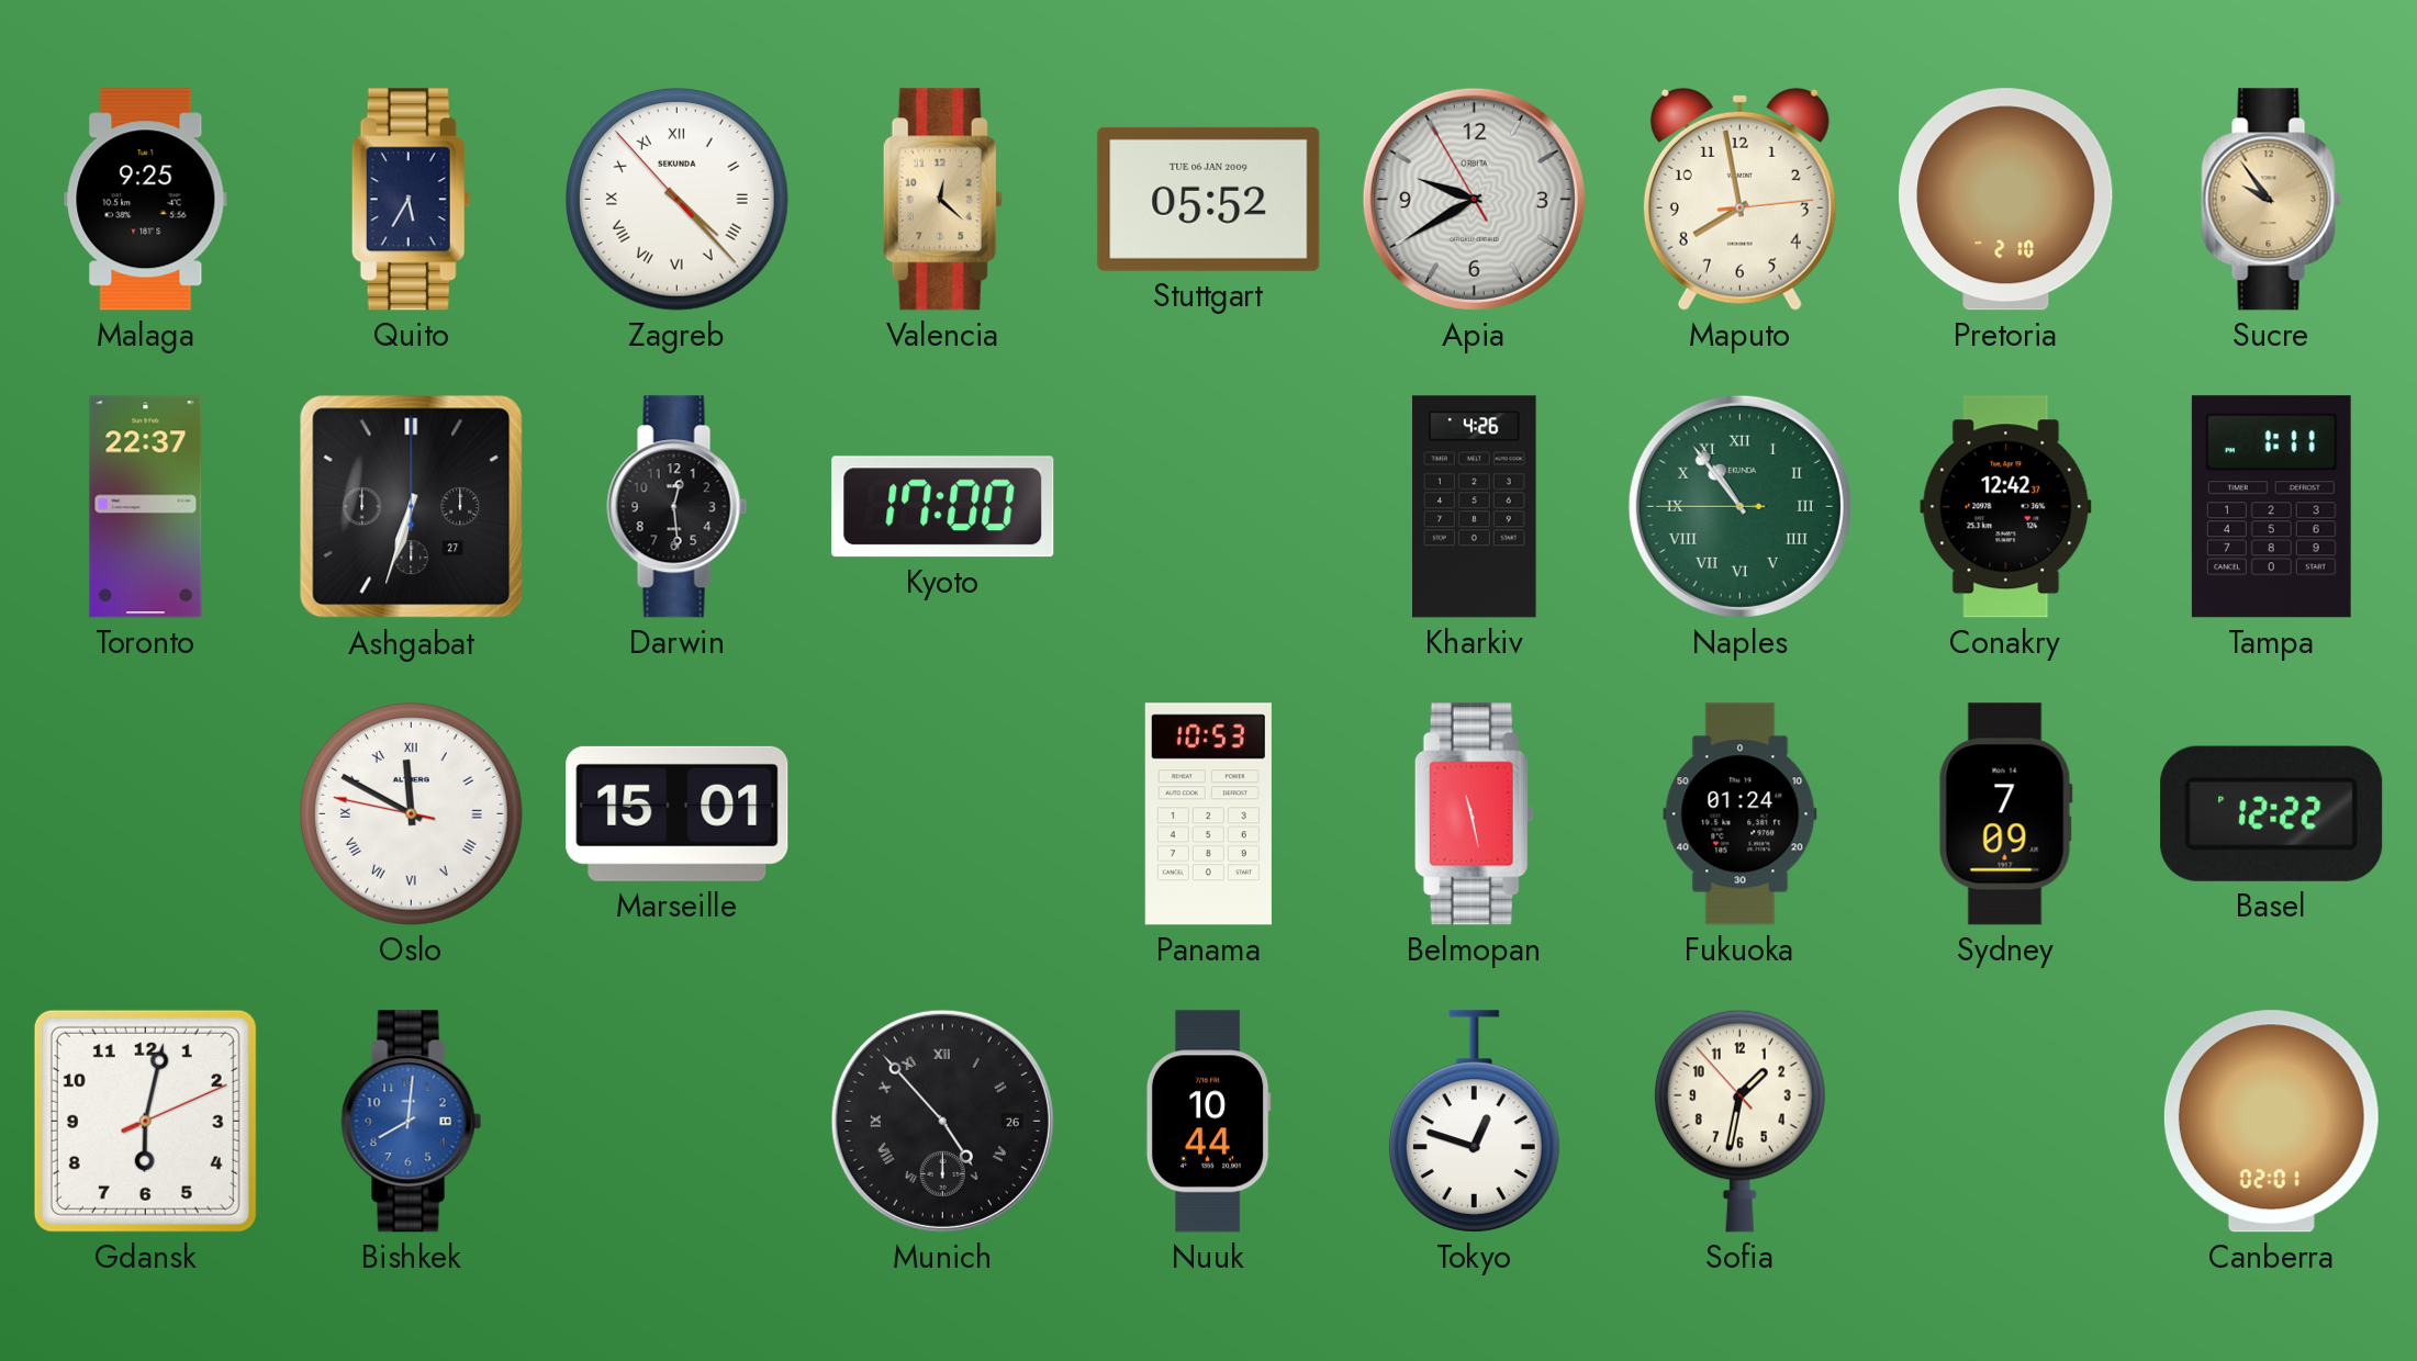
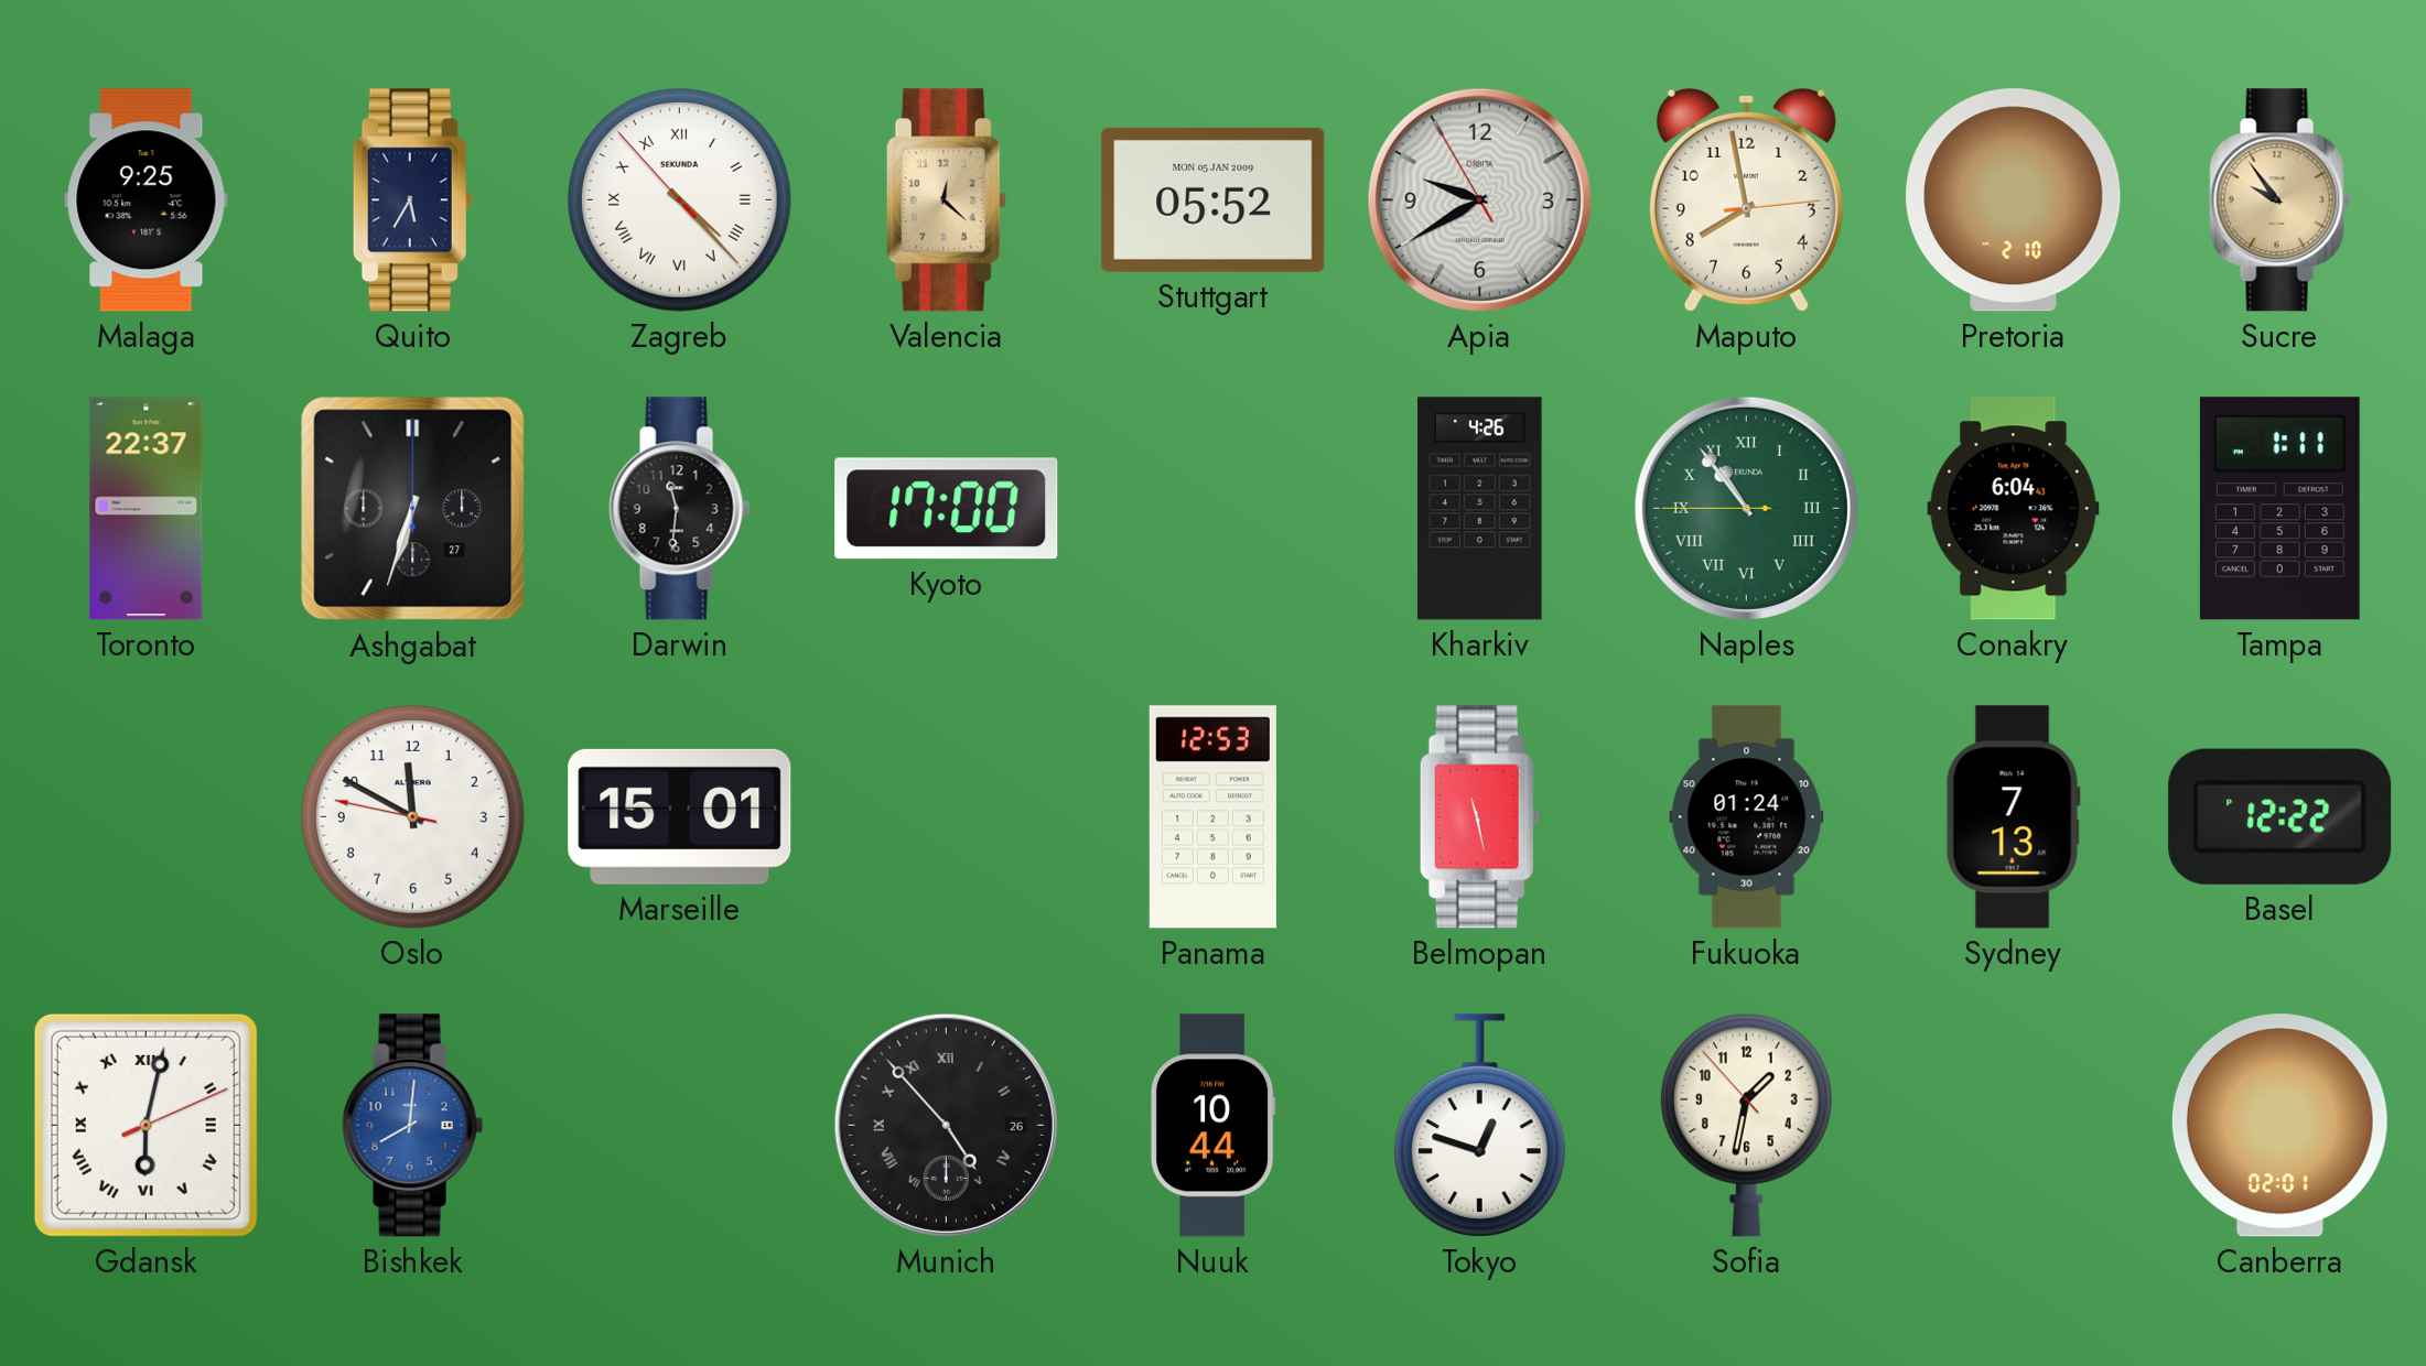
Stuttgart date: TUE 06 JAN 2009 -> MON 05 JAN 2009
Darwin: 12:29 -> 11:31
Conakry: 12:42 -> 6:04
Oslo numerals: Roman -> Arabic
Panama: 10:53 -> 12:53
Sydney: 7:09 -> 7:13
Gdansk numerals: Arabic -> Roman
